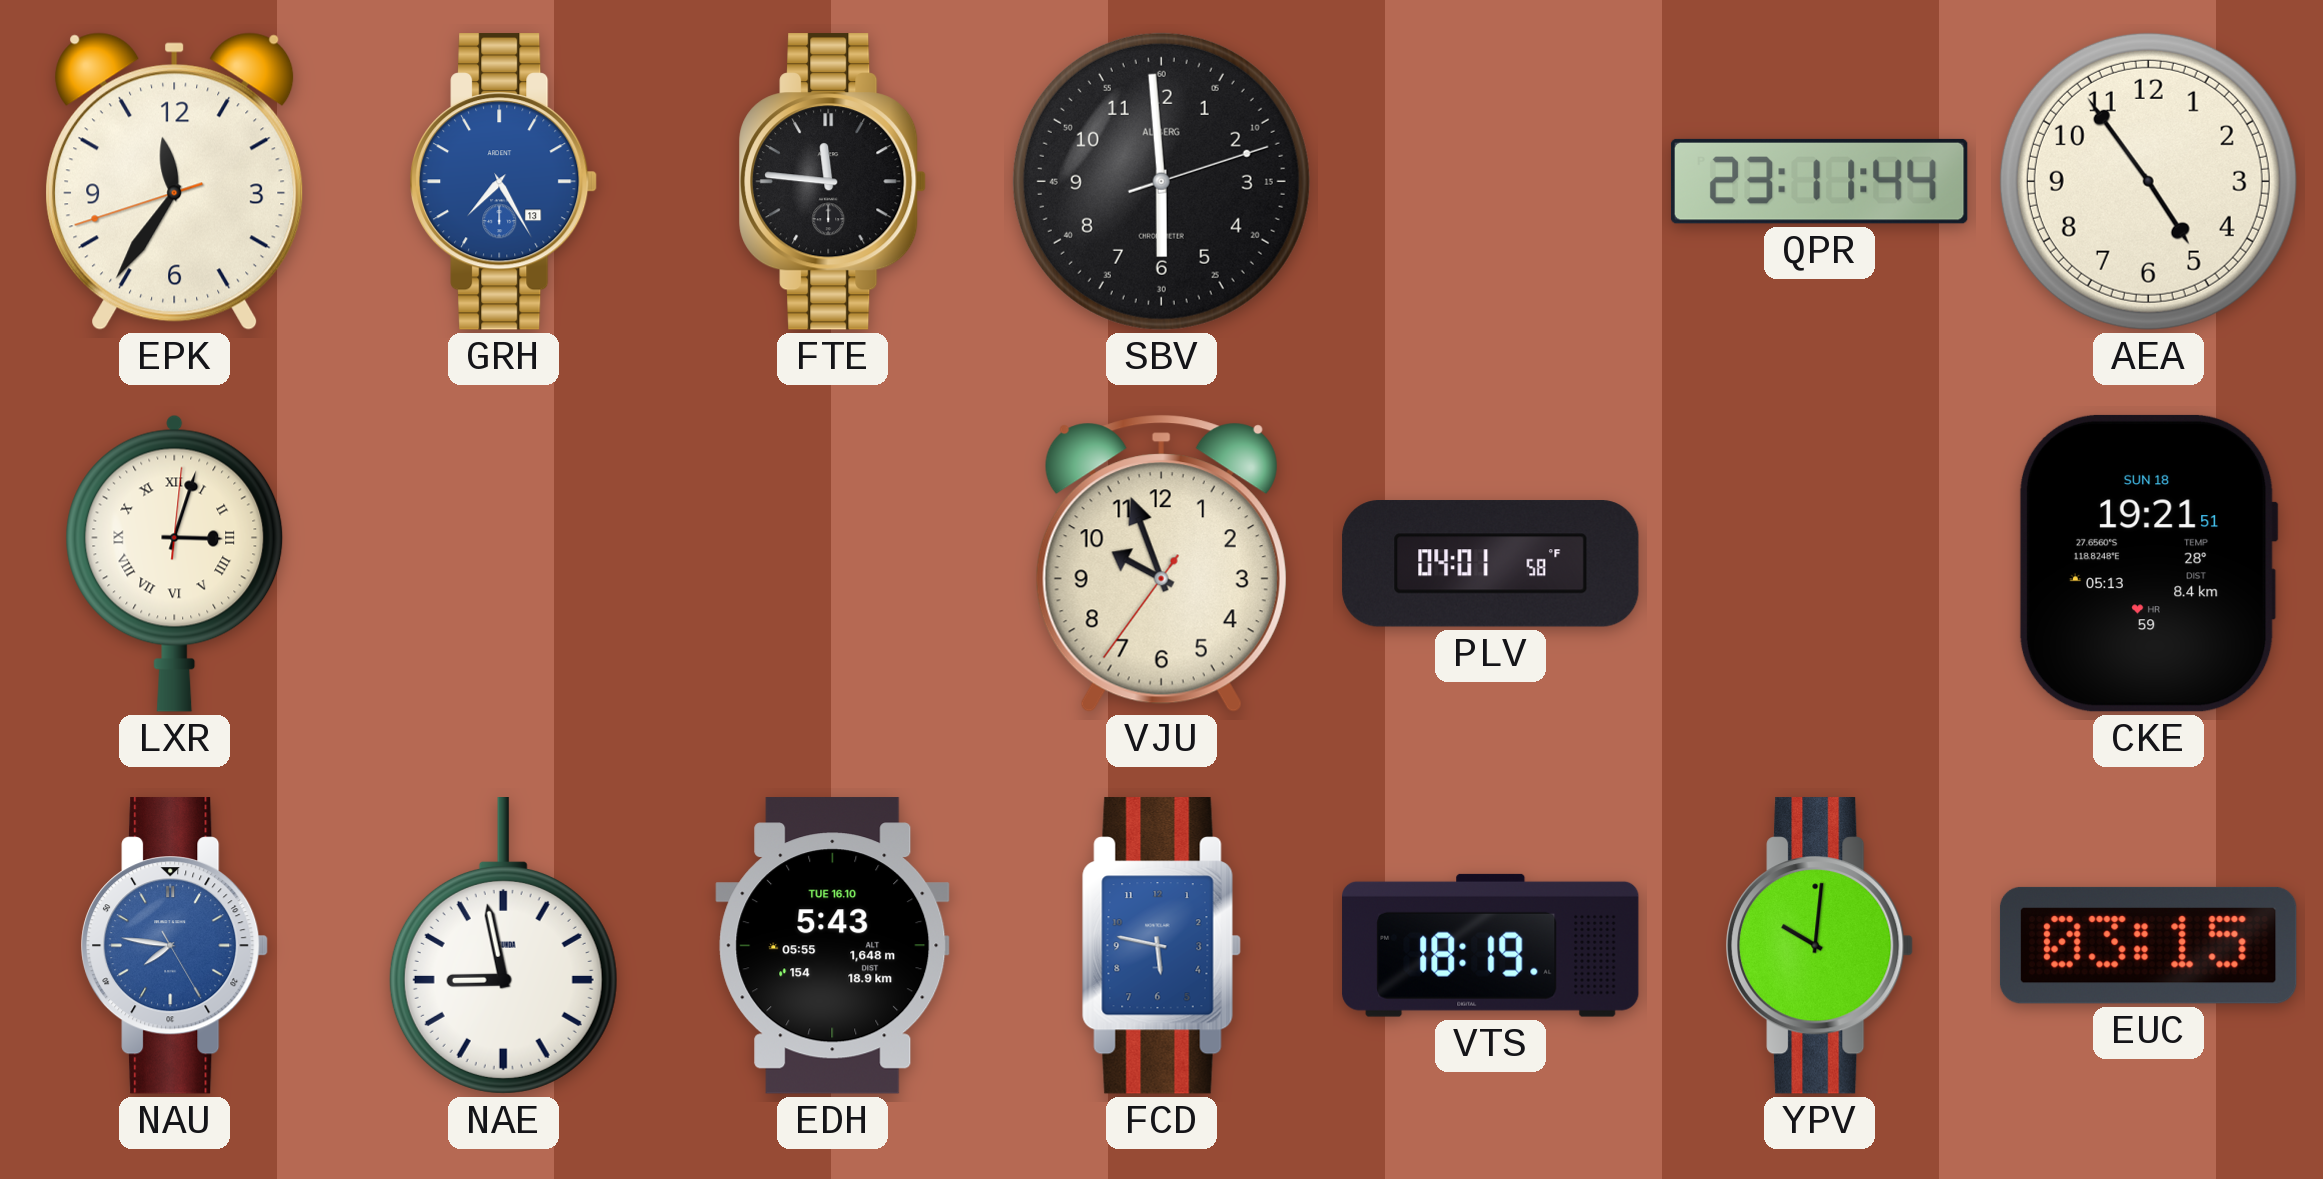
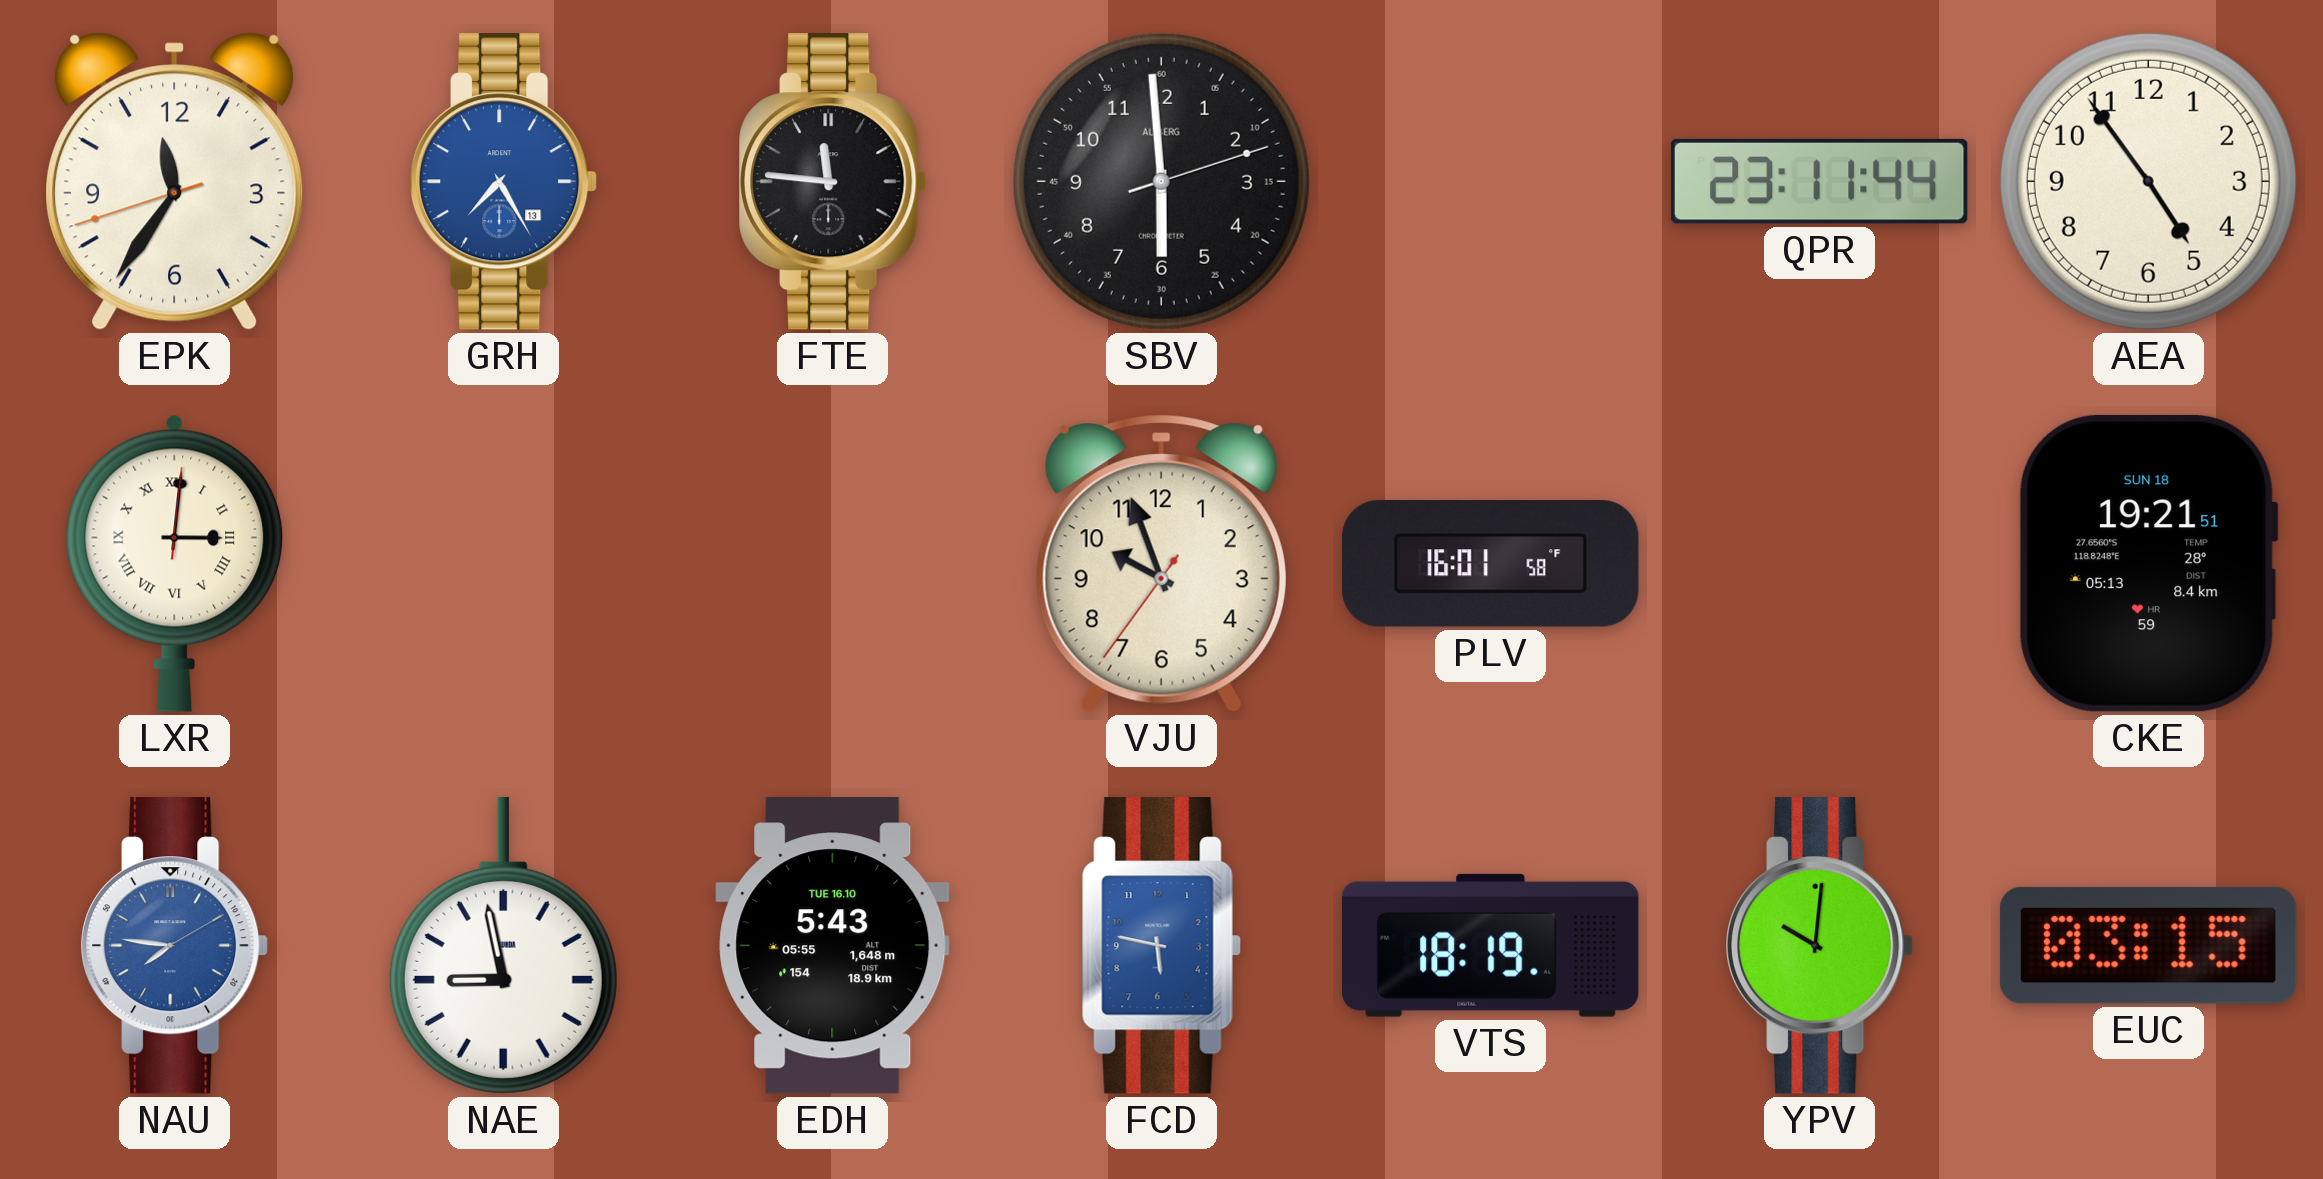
LXR: 3:03 -> 3:01
PLV: 04:01 -> 16:01
NAU: 7:46:25 -> 7:46:10
